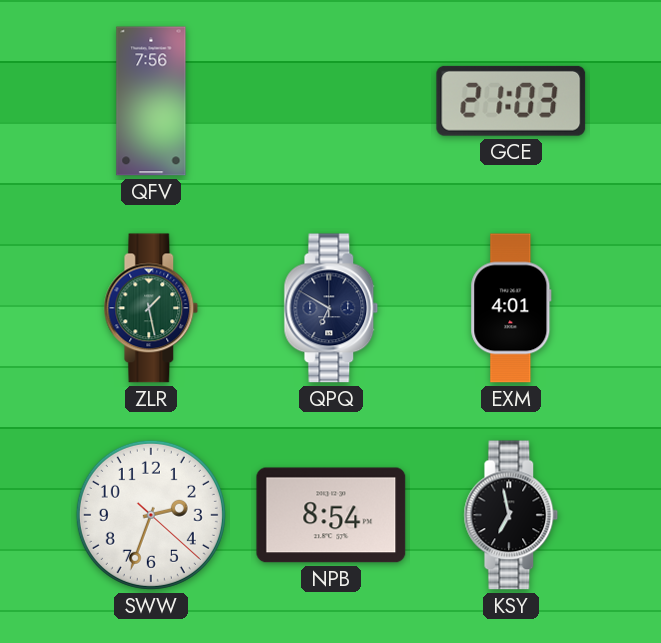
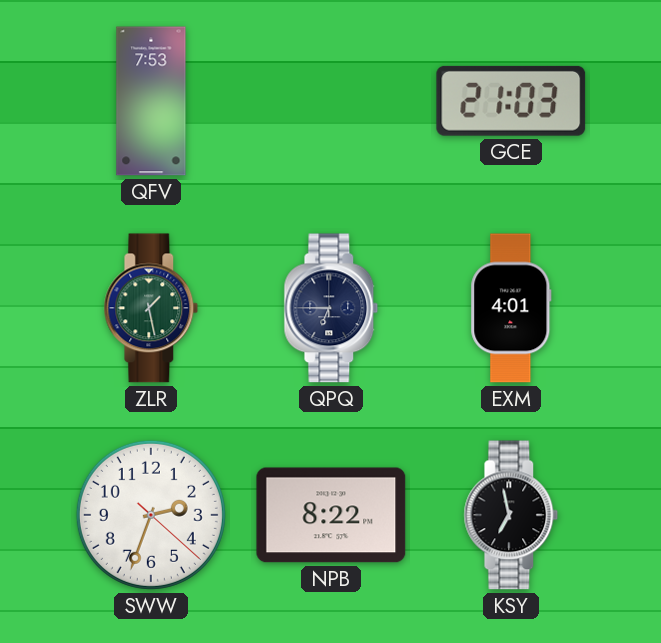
QFV: 7:56 -> 7:53
QPQ: 6:50 -> 6:45
NPB: 8:54 -> 8:22
